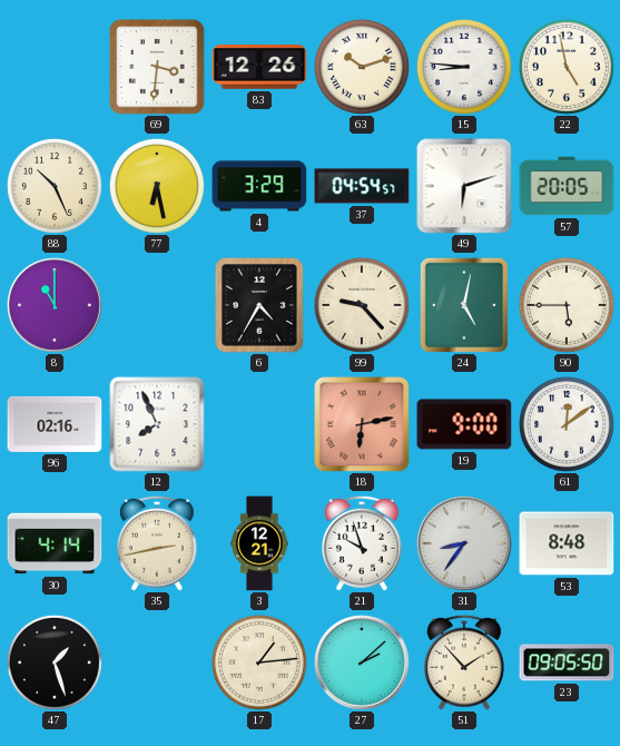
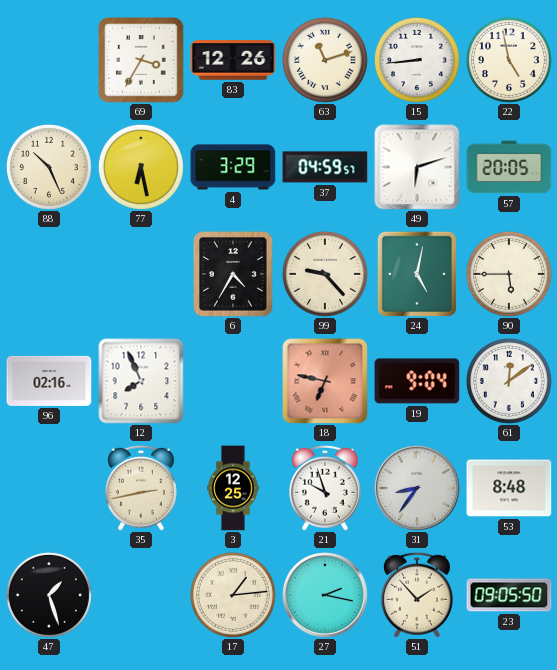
69: 3:31 -> 3:35
63: 10:12 -> 11:12
15: 8:46 -> 8:44
37: 04:54 -> 04:59
8: 11:00 -> none
18: 6:13 -> 6:47
19: 9:00 -> 9:04
30: 4:14 -> none
3: 12:21 -> 12:25
27: 2:08 -> 2:17
